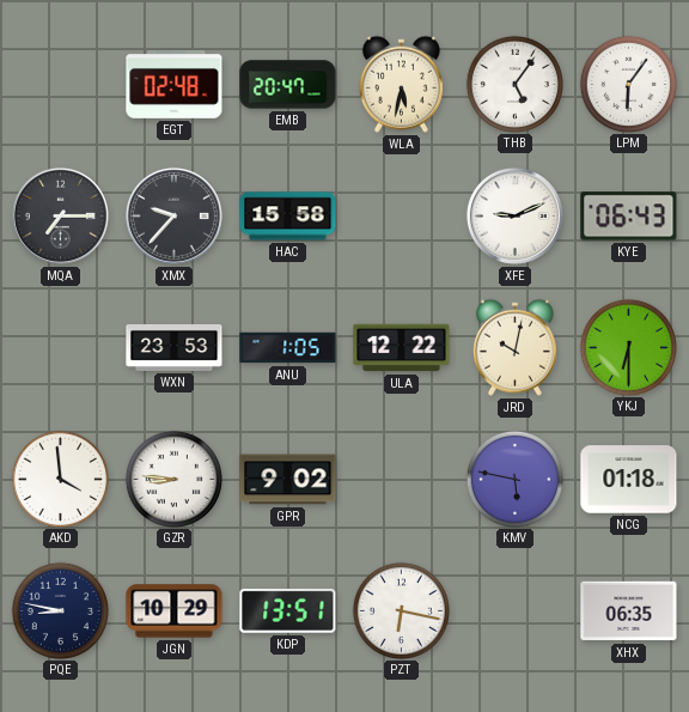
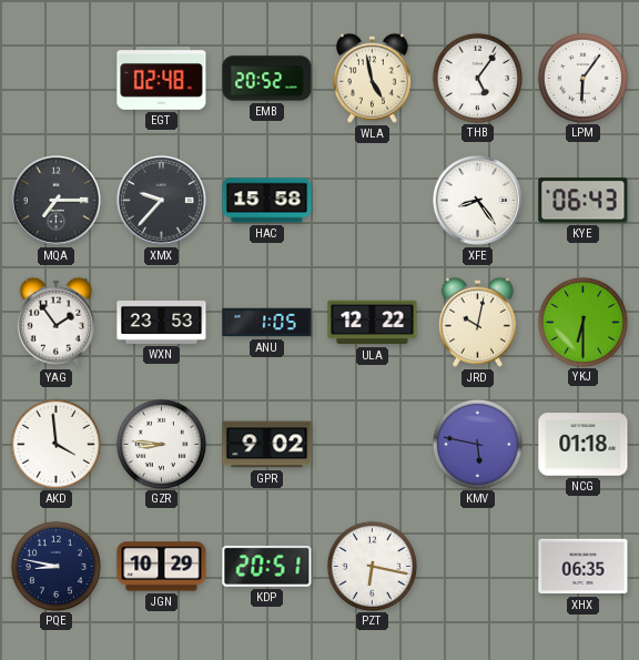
EMB: 20:47 -> 20:52
WLA: 5:32 -> 4:58
XFE: 9:11 -> 8:24
YAG: none -> 1:54
KDP: 13:51 -> 20:51
